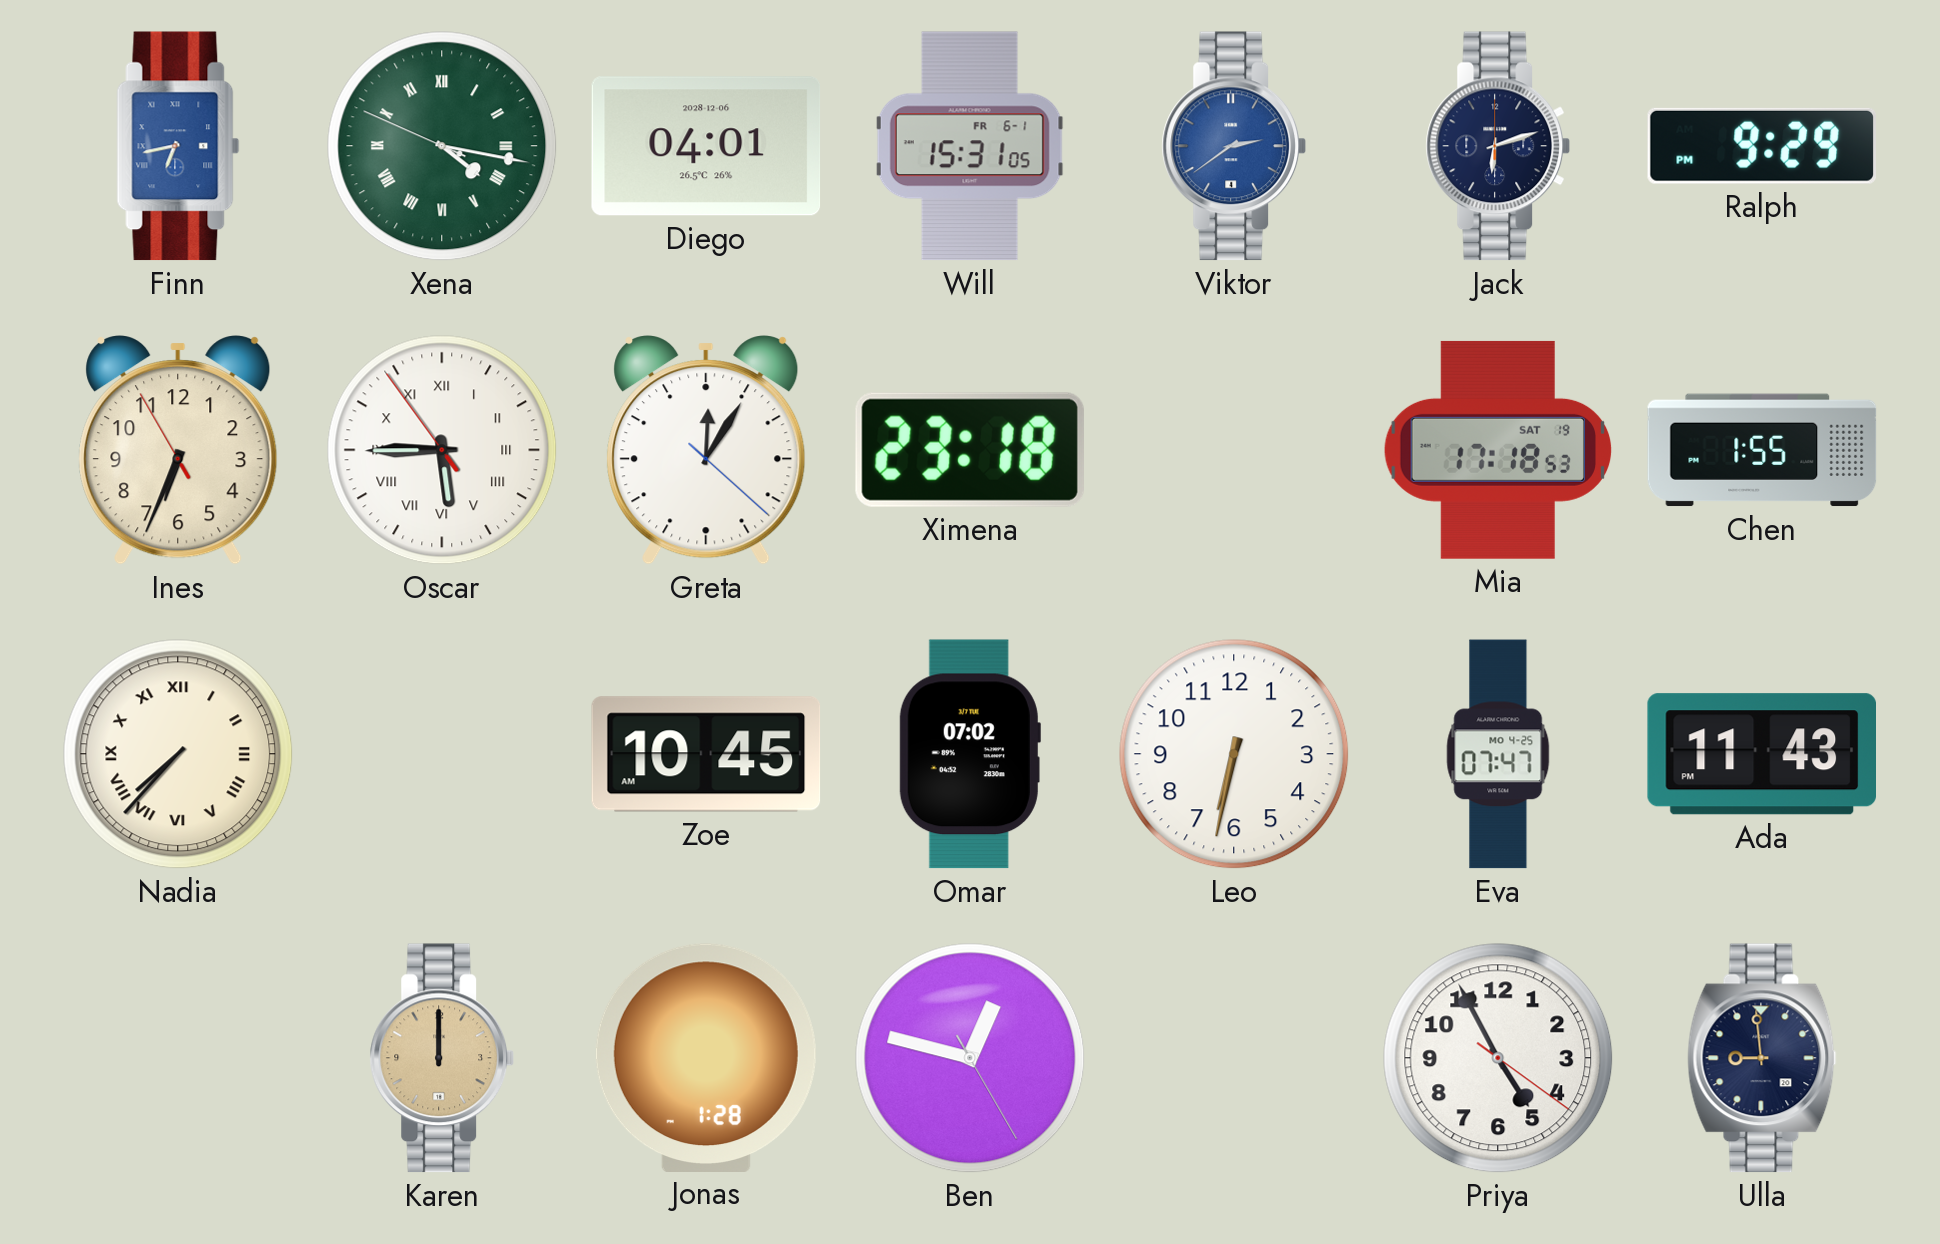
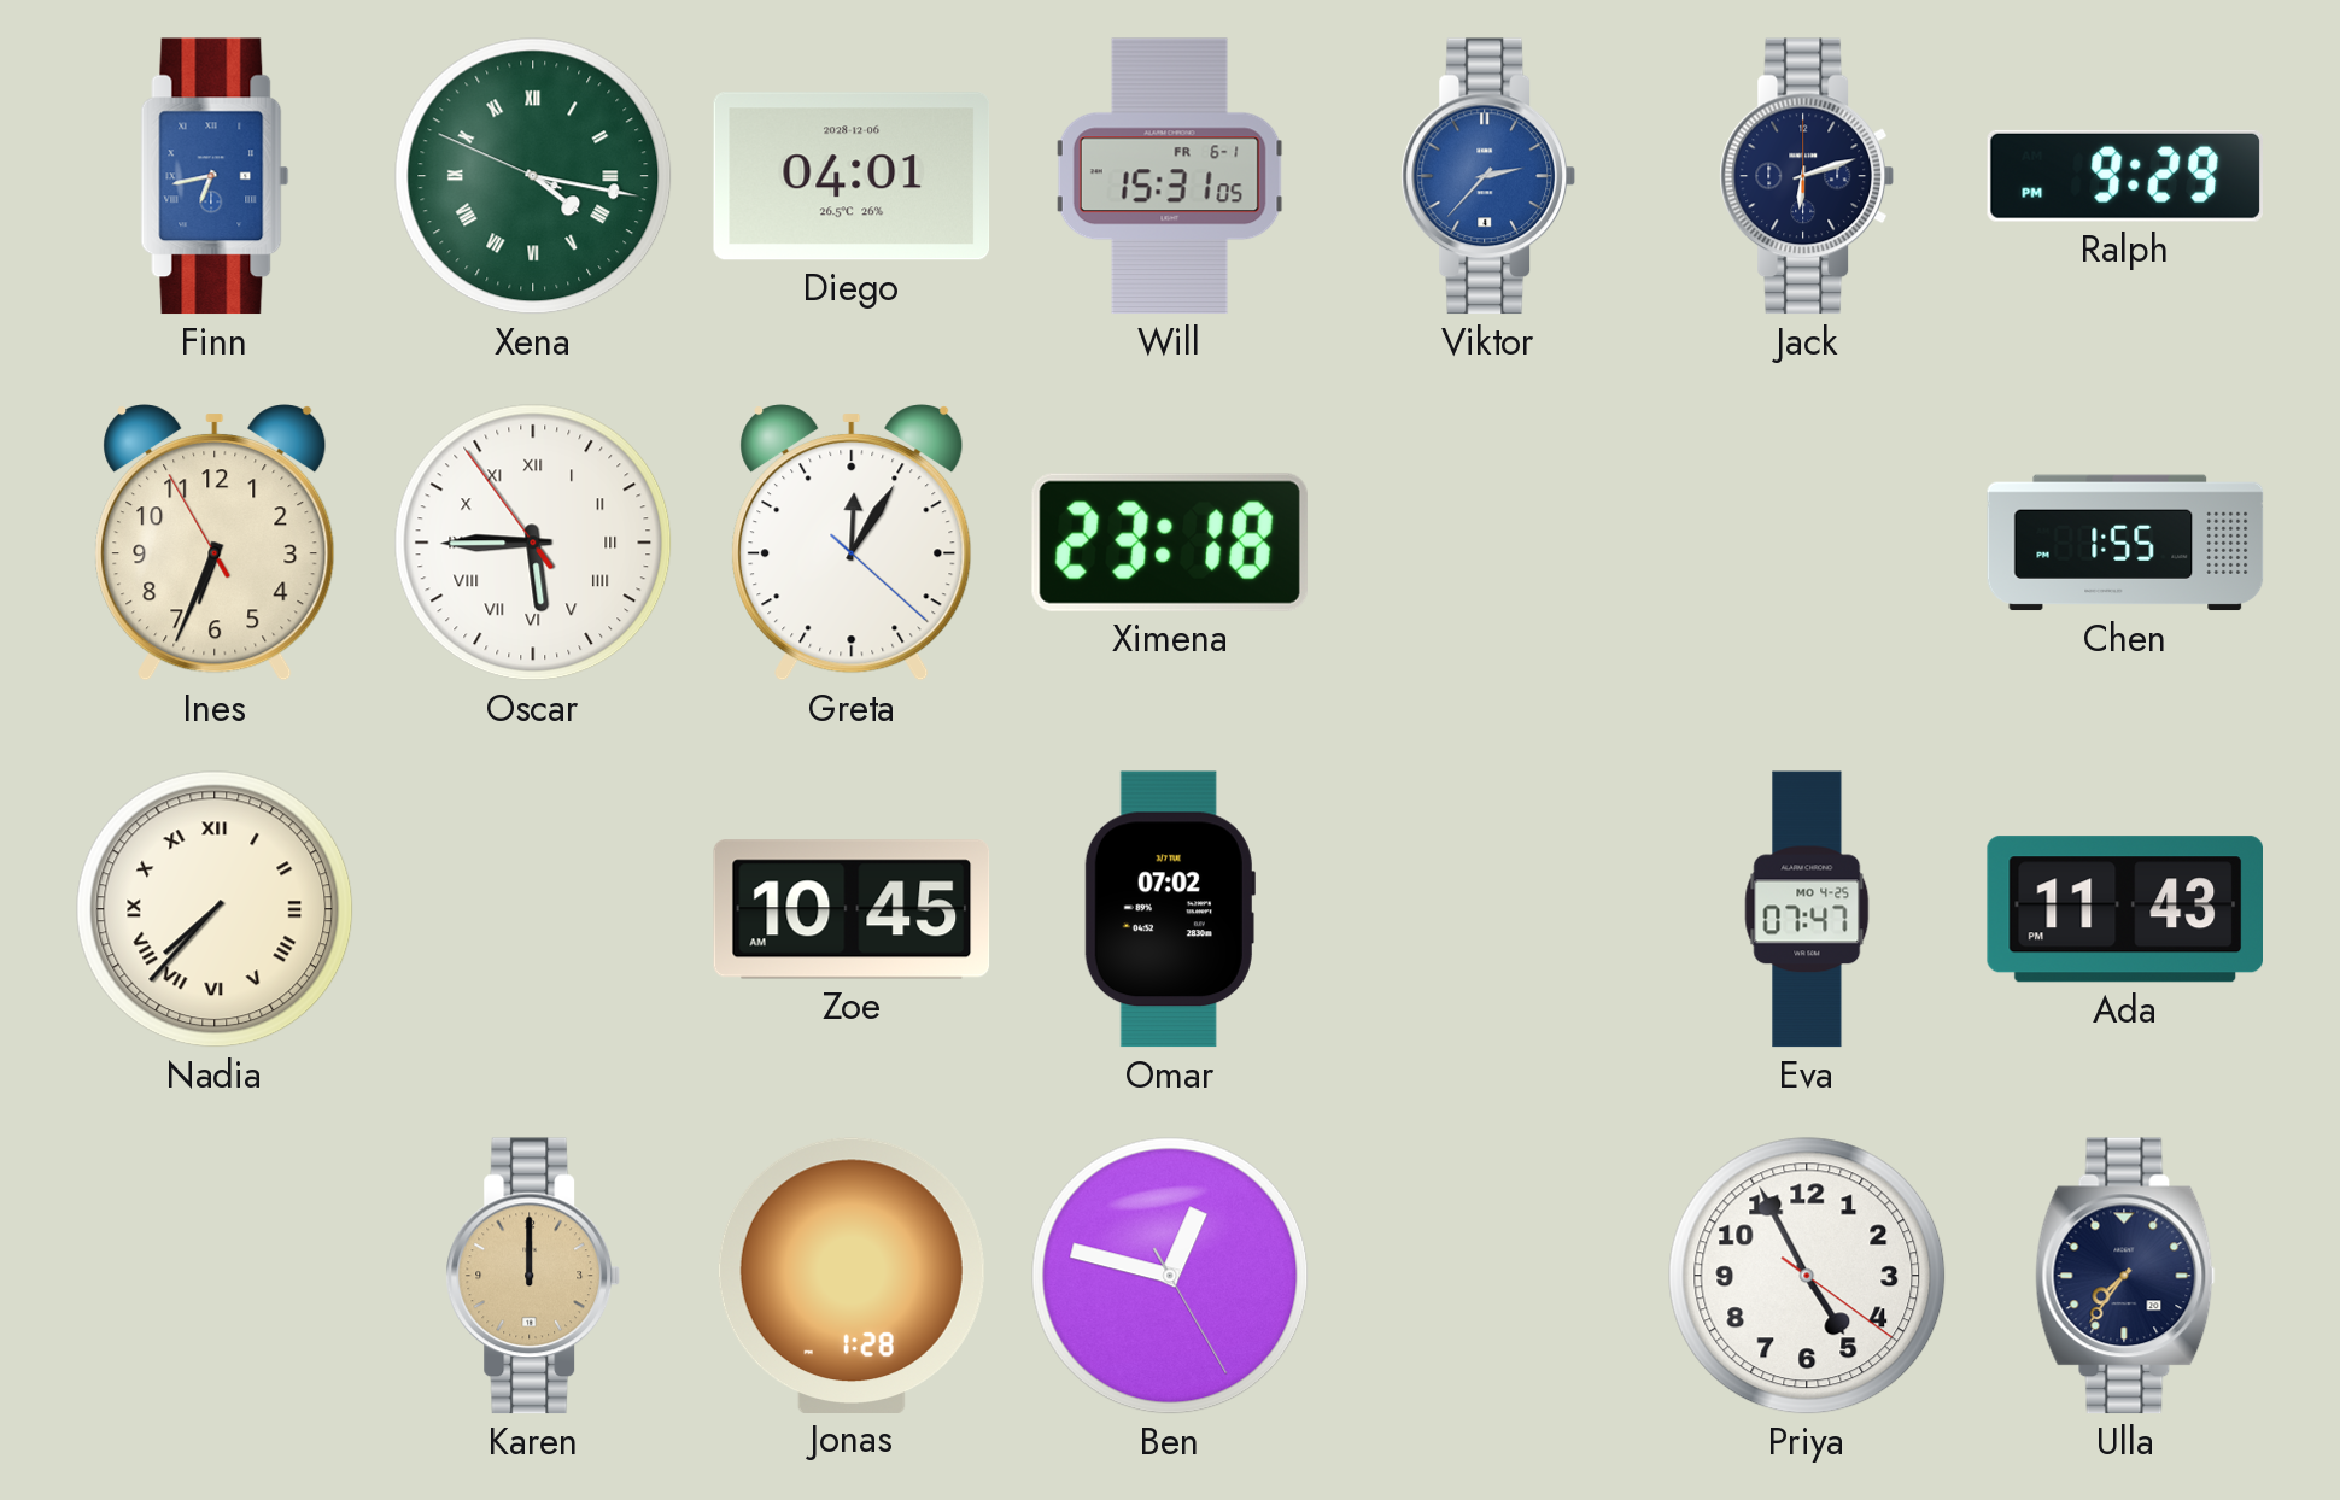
Viktor: 2:39 -> 2:37
Mia: 17:18 -> none
Leo: 6:32 -> none
Ulla: 8:59 -> 7:36
